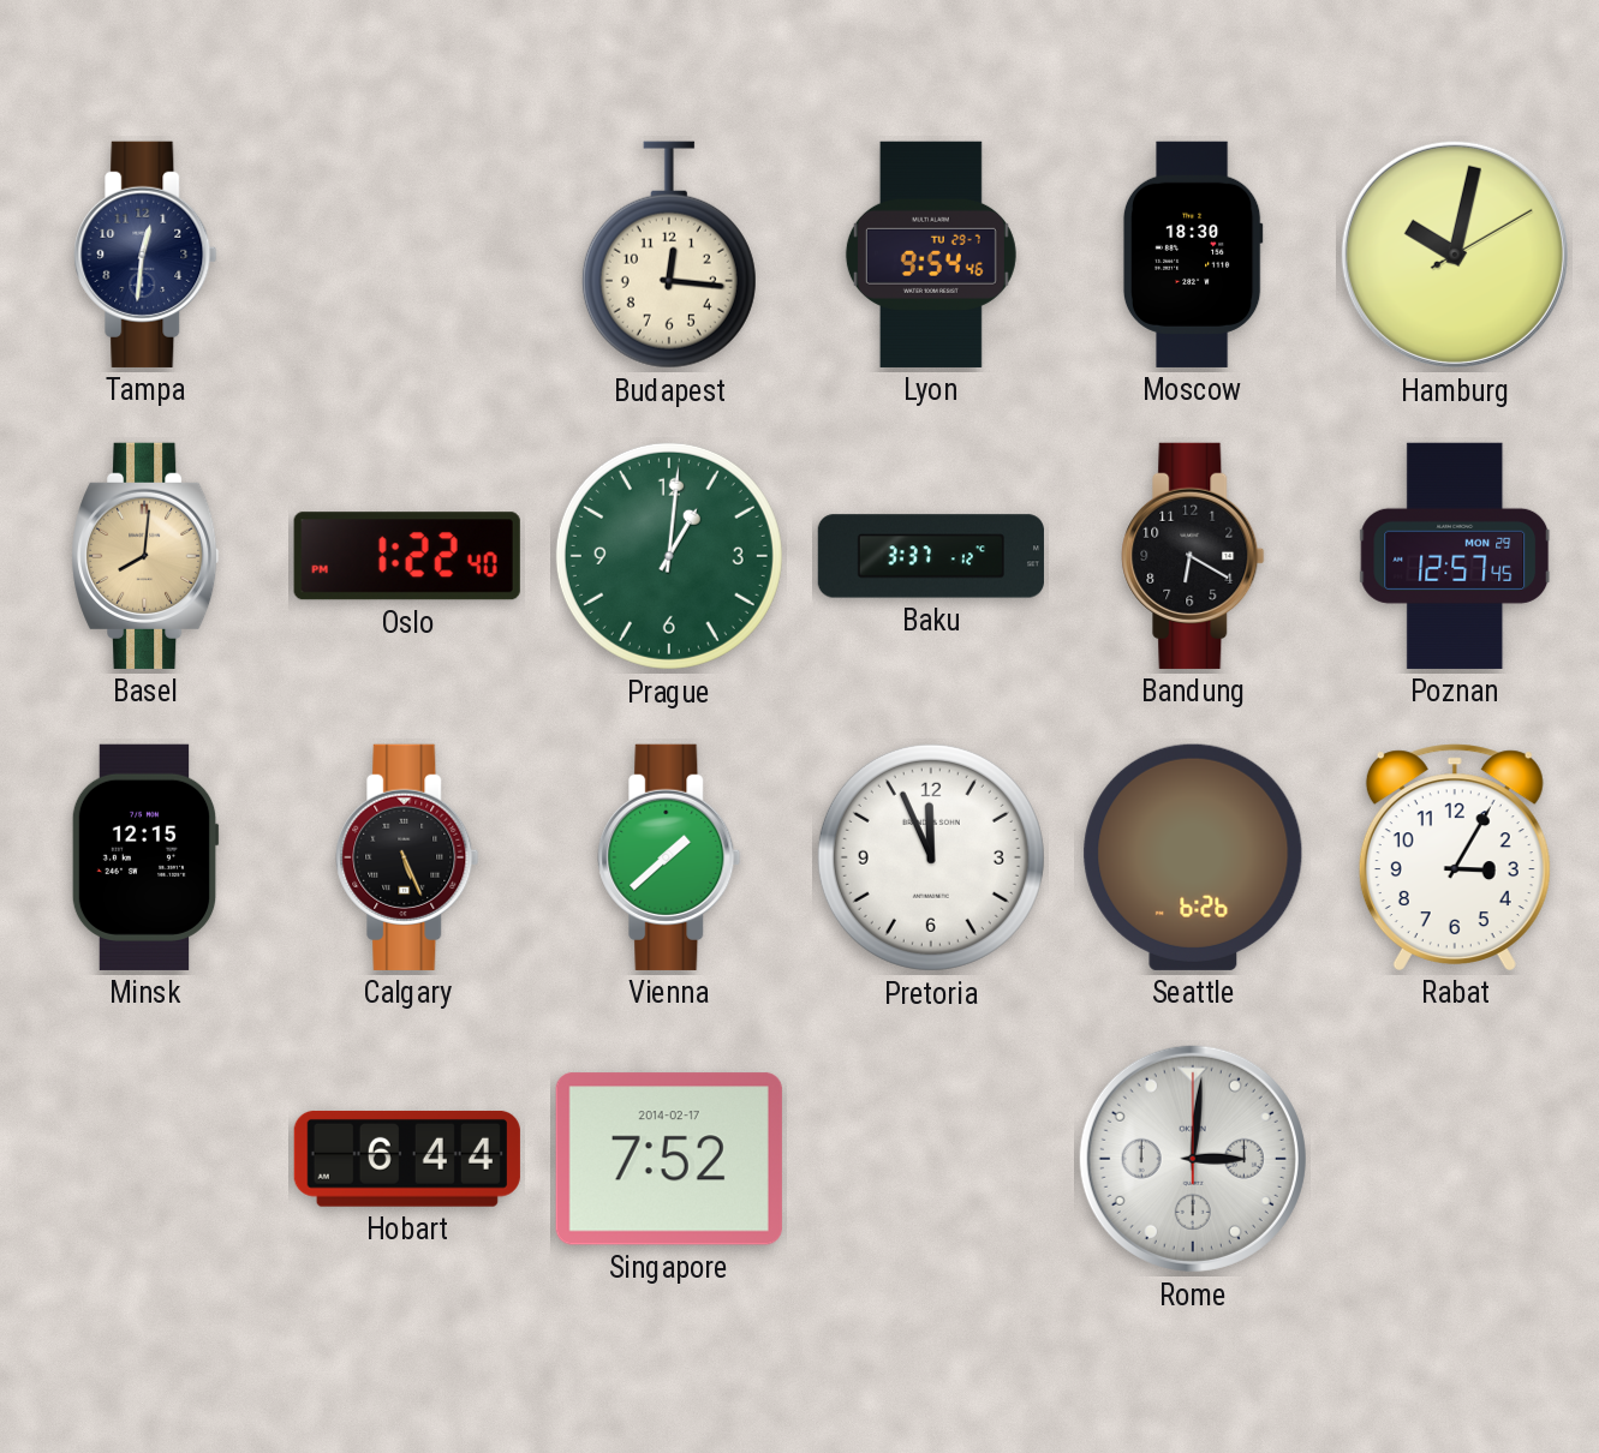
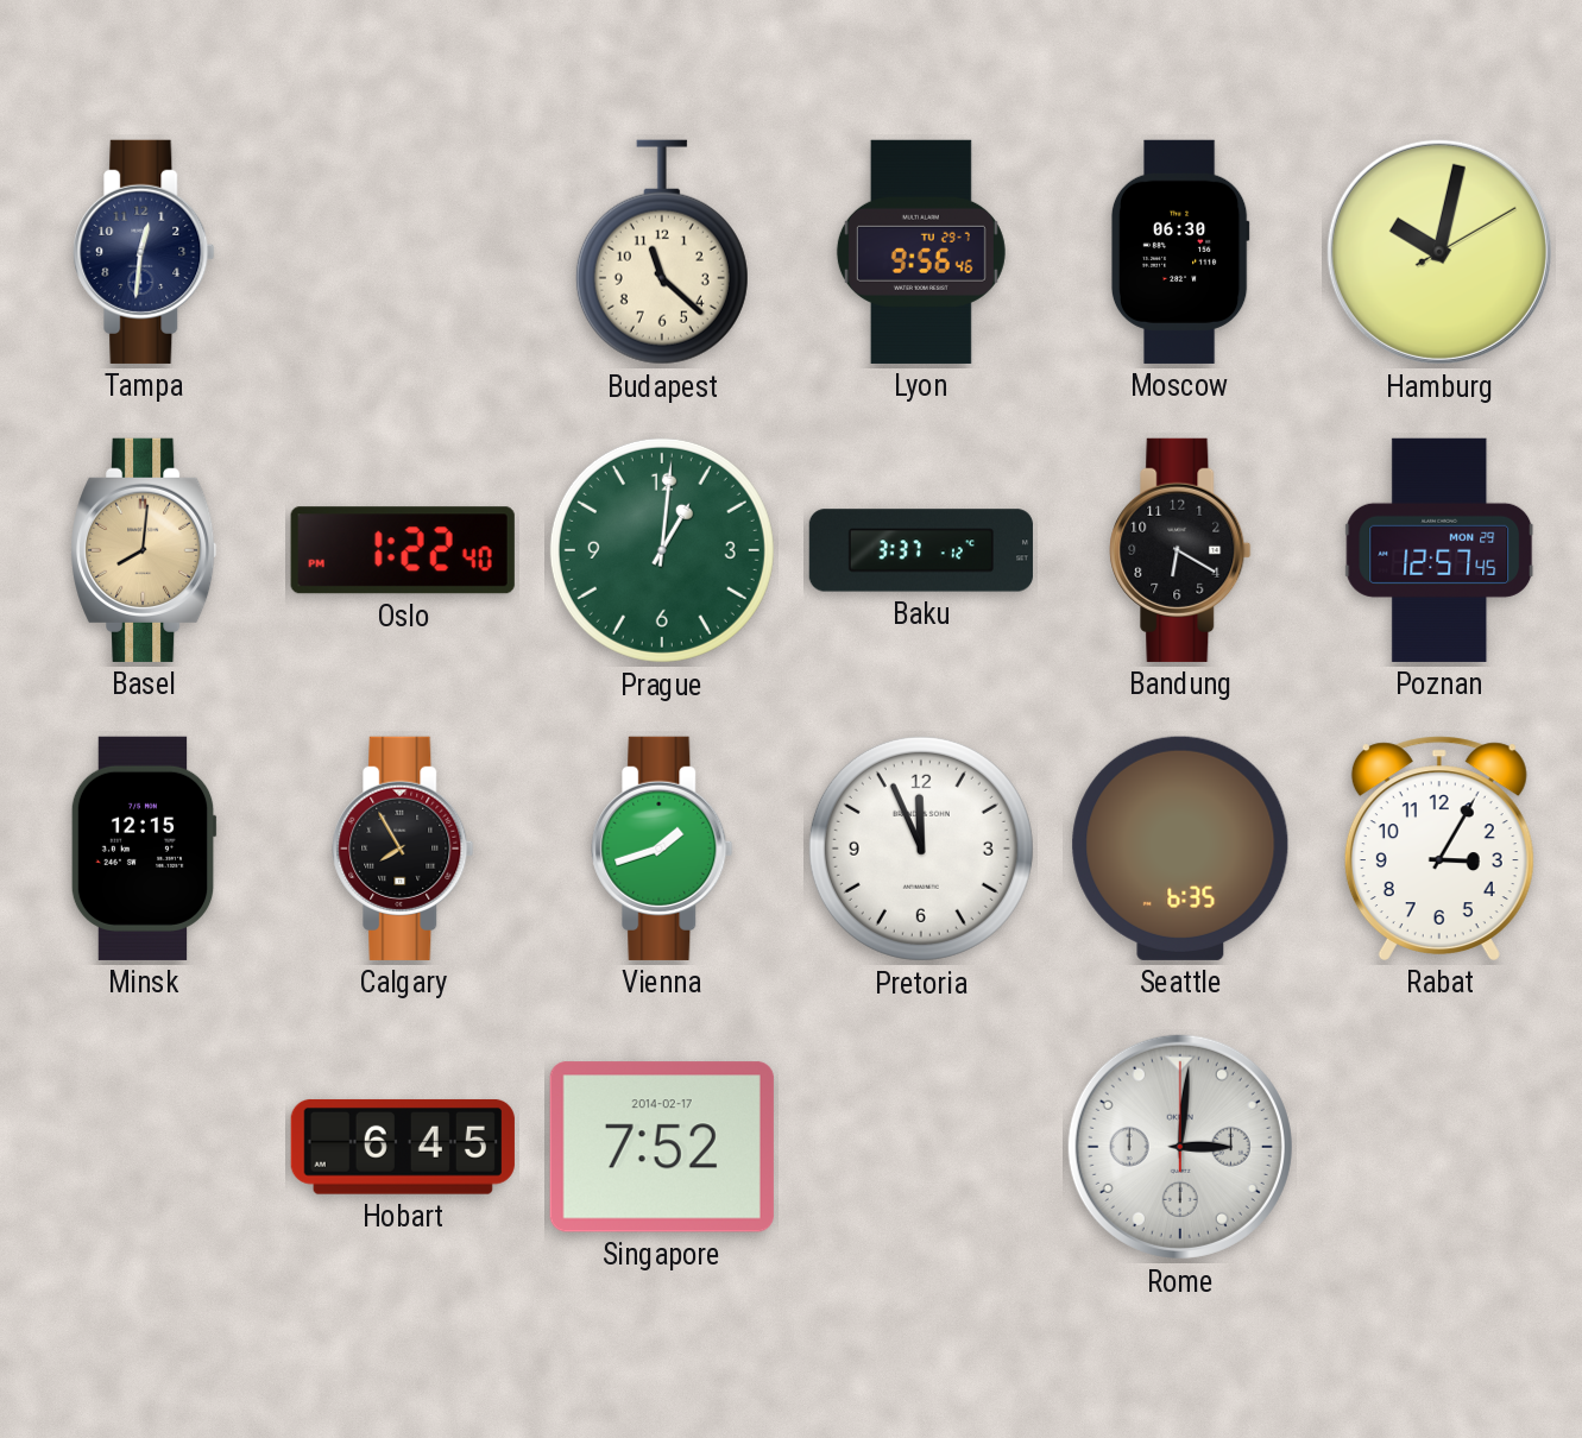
Budapest: 12:16 -> 11:22
Lyon: 9:54 -> 9:56
Moscow: 18:30 -> 06:30
Calgary: 5:26 -> 7:55
Vienna: 1:38 -> 1:42
Seattle: 6:26 -> 6:35
Hobart: 6:44 -> 6:45
